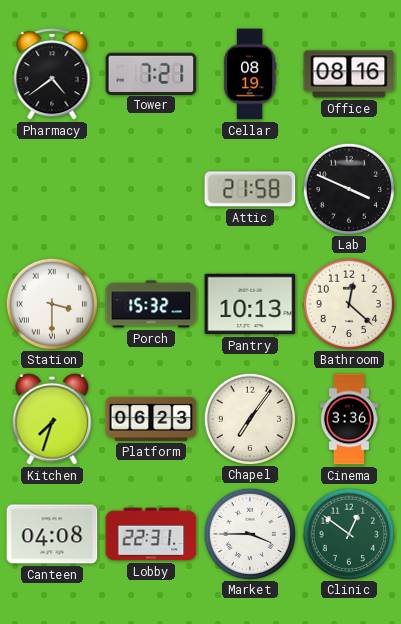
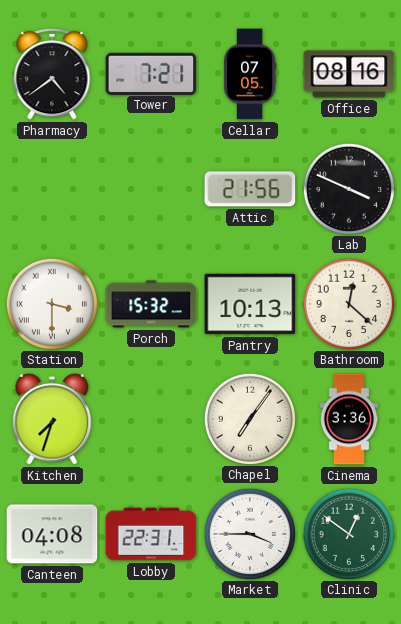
Cellar: 08:19 -> 07:05
Attic: 21:58 -> 21:56
Platform: 06:23 -> none
